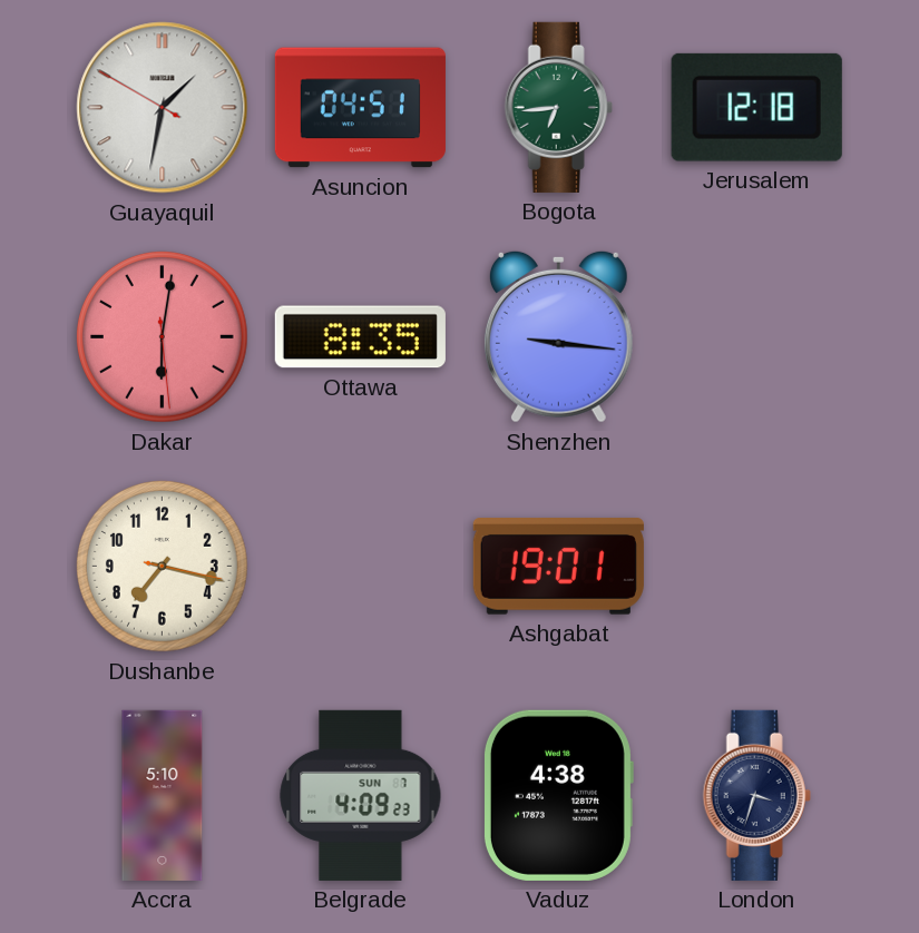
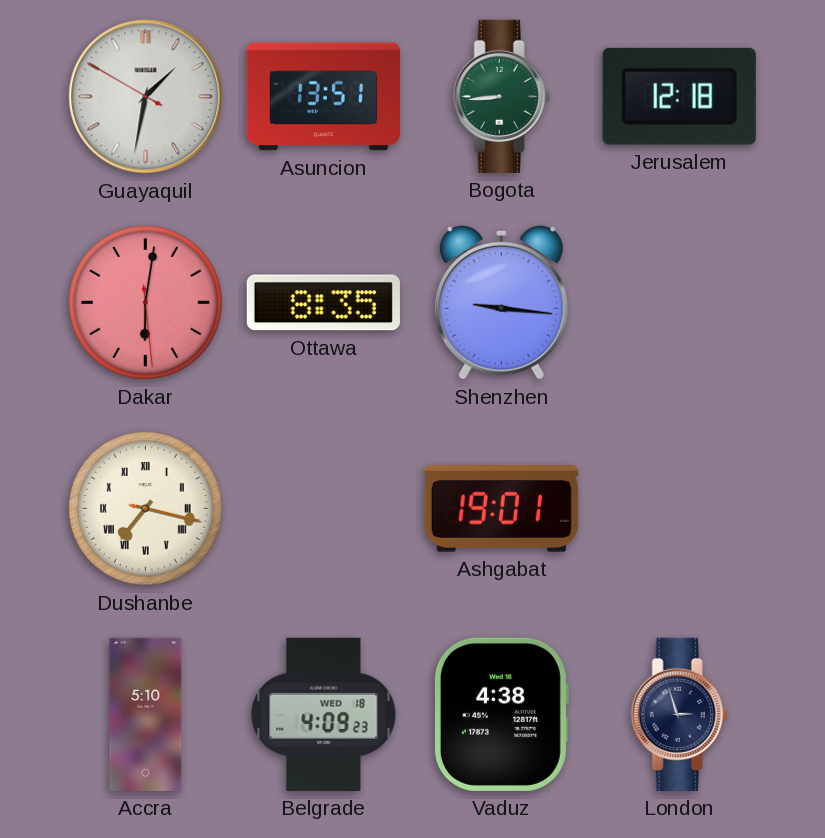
Asuncion: 04:51 -> 13:51
Bogota: 6:44 -> 8:44
Dushanbe numerals: Arabic -> Roman
Belgrade date: SUN 7 -> WED 18
London: 3:33 -> 2:57
